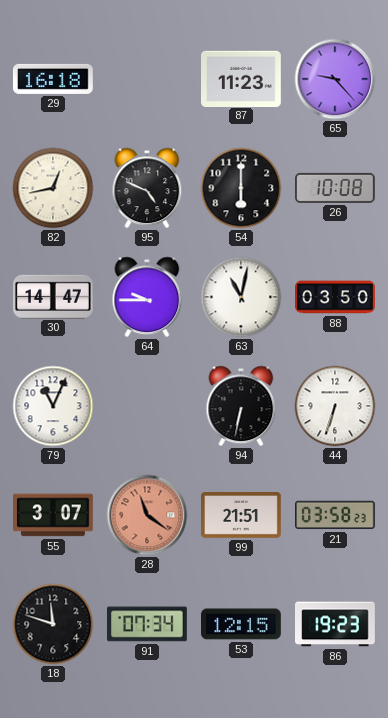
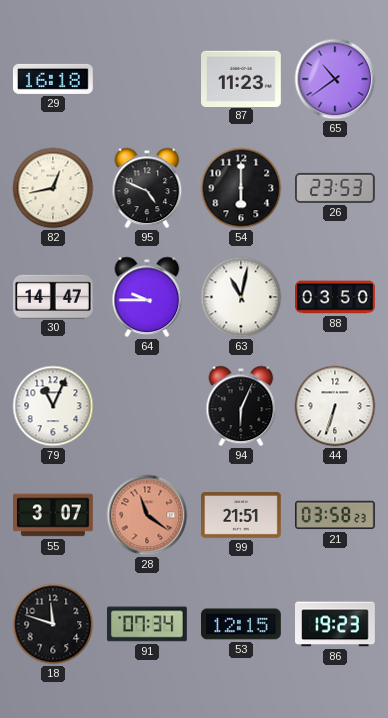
65: 9:23 -> 10:39
26: 10:08 -> 23:53
94: 6:32 -> 6:04
